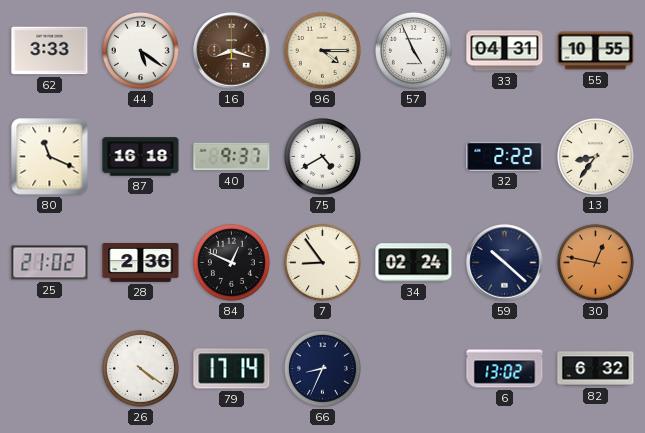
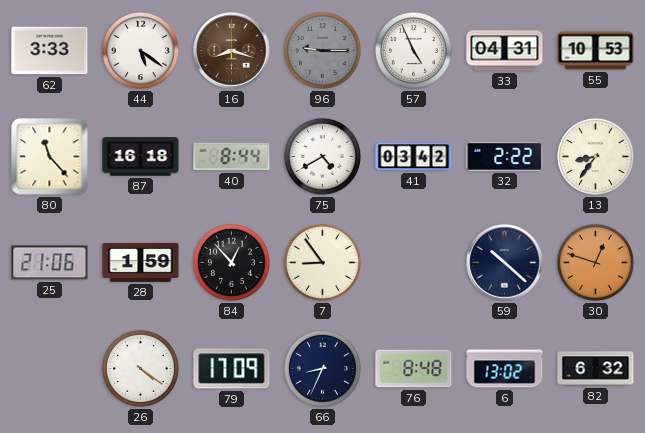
96: 4:15 -> 9:15
96 dial: cream -> grey
55: 10:55 -> 10:53
80: 11:19 -> 11:23
40: 9:37 -> 8:44
41: none -> 03:42
25: 21:02 -> 21:06
28: 2:36 -> 1:59
84: 12:49 -> 12:53
34: 02:24 -> none
30: 12:47 -> 12:48
79: 17:14 -> 17:09
76: none -> 8:48
